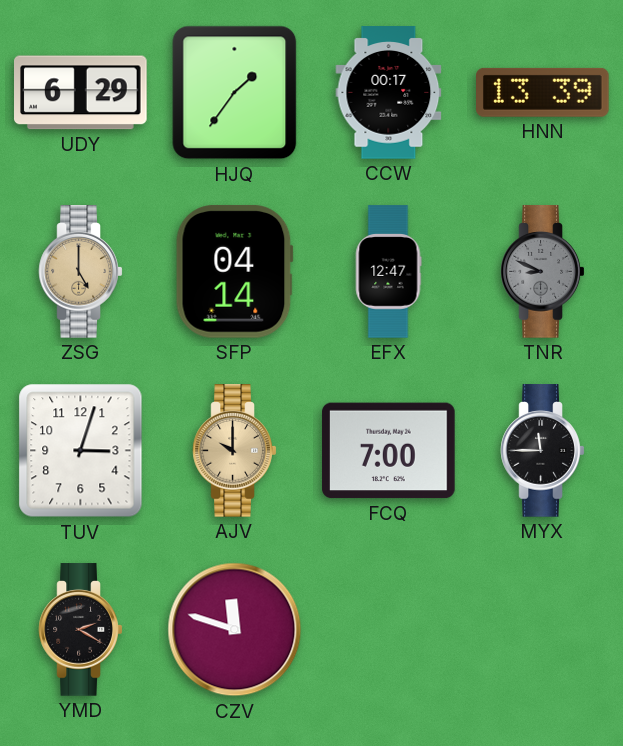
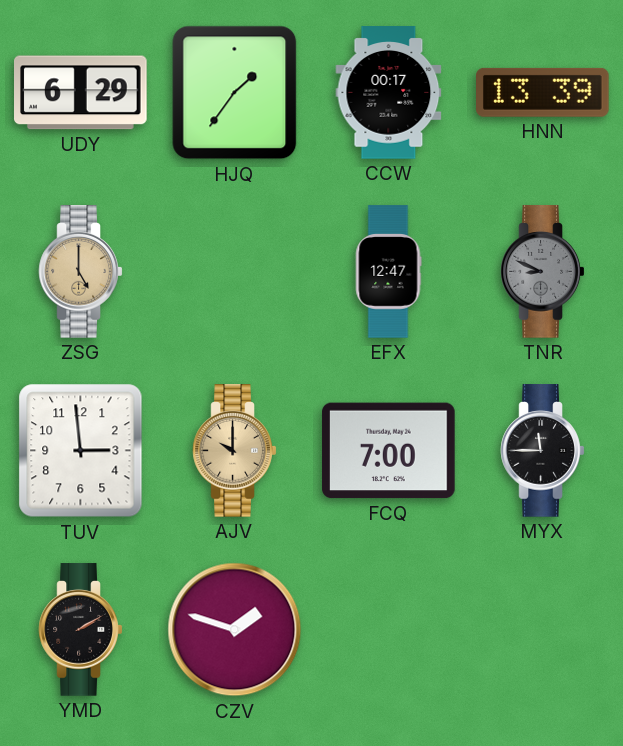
SFP: 04:14 -> none
TUV: 3:03 -> 2:59
YMD: 2:20 -> 2:10
CZV: 11:48 -> 1:48
